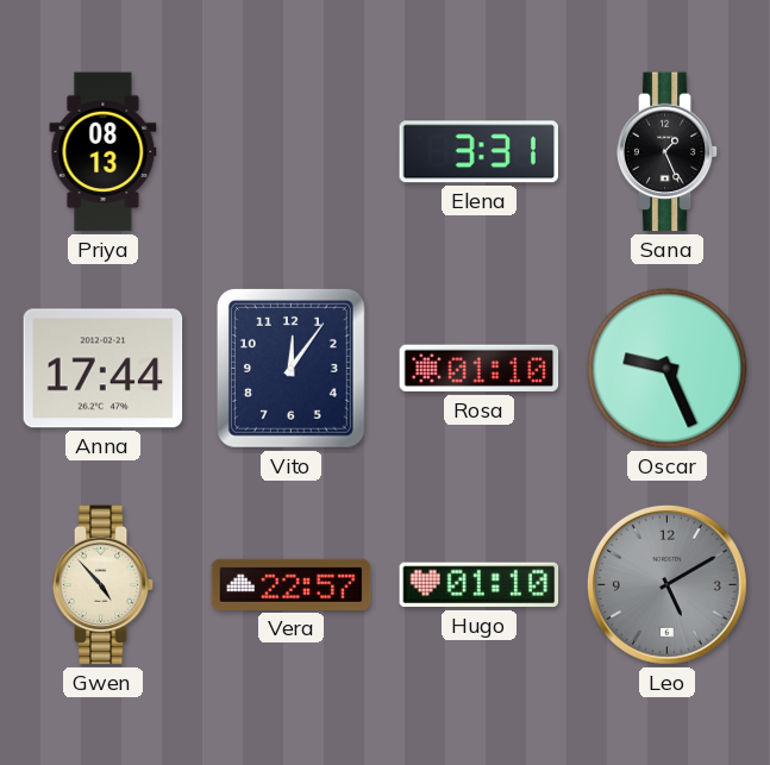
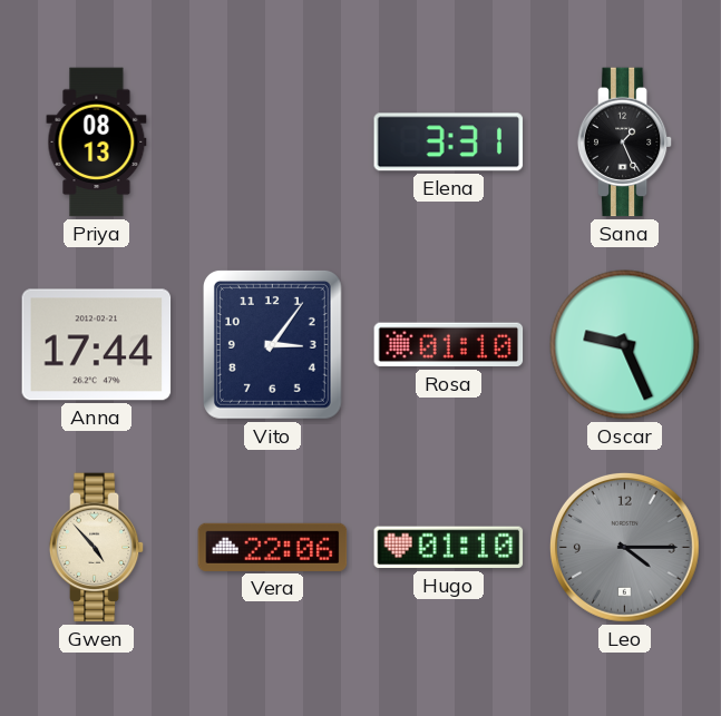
Vito: 12:06 -> 3:06
Vera: 22:57 -> 22:06
Leo: 5:10 -> 4:15
